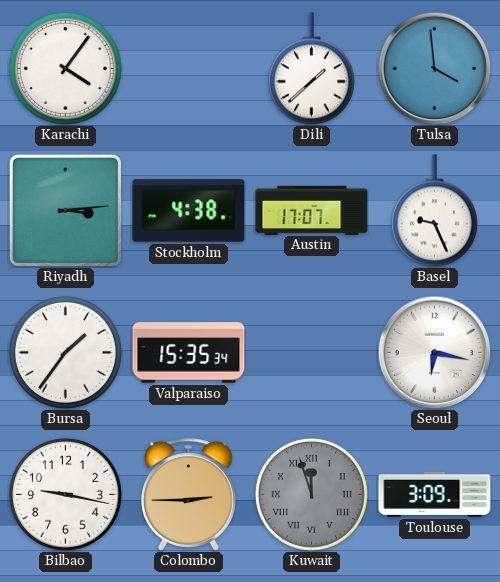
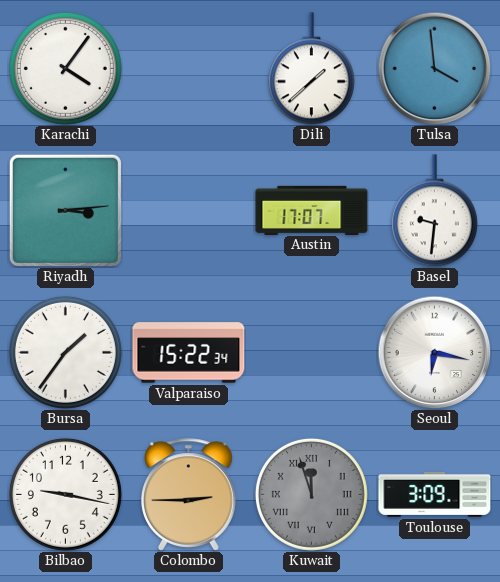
Stockholm: 4:38 -> none
Basel: 9:26 -> 9:31
Valparaiso: 15:35 -> 15:22
